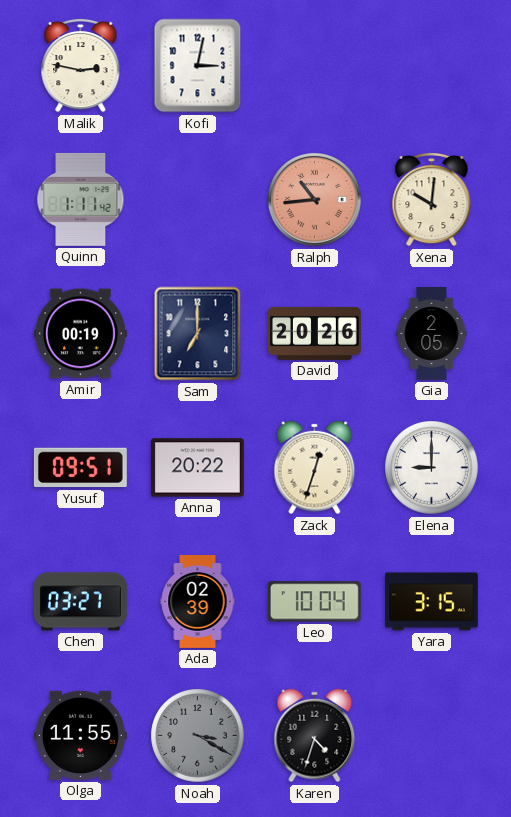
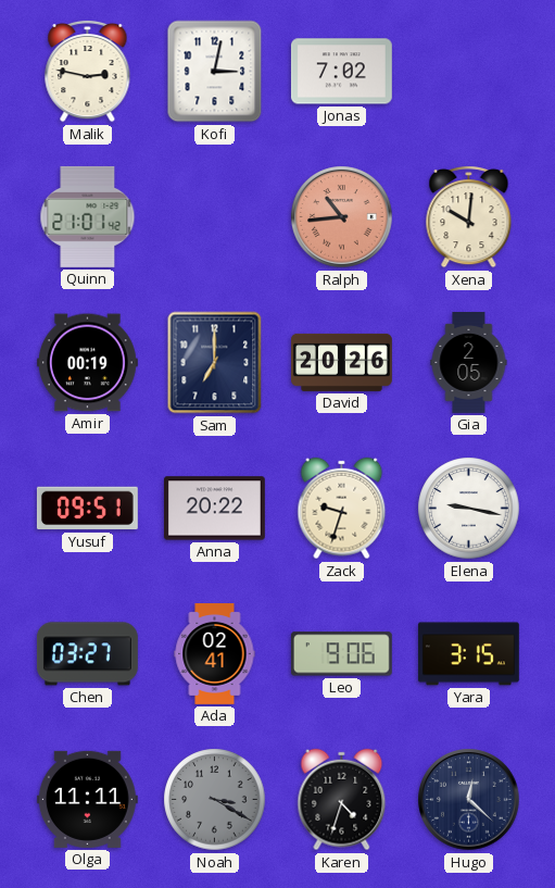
Jonas: none -> 7:02
Quinn: 1:11 -> 21:01
Zack: 12:33 -> 9:33
Elena: 9:00 -> 9:17
Ada: 02:39 -> 02:41
Leo: 10:04 -> 9:06
Olga: 11:55 -> 11:11
Hugo: none -> 12:22
